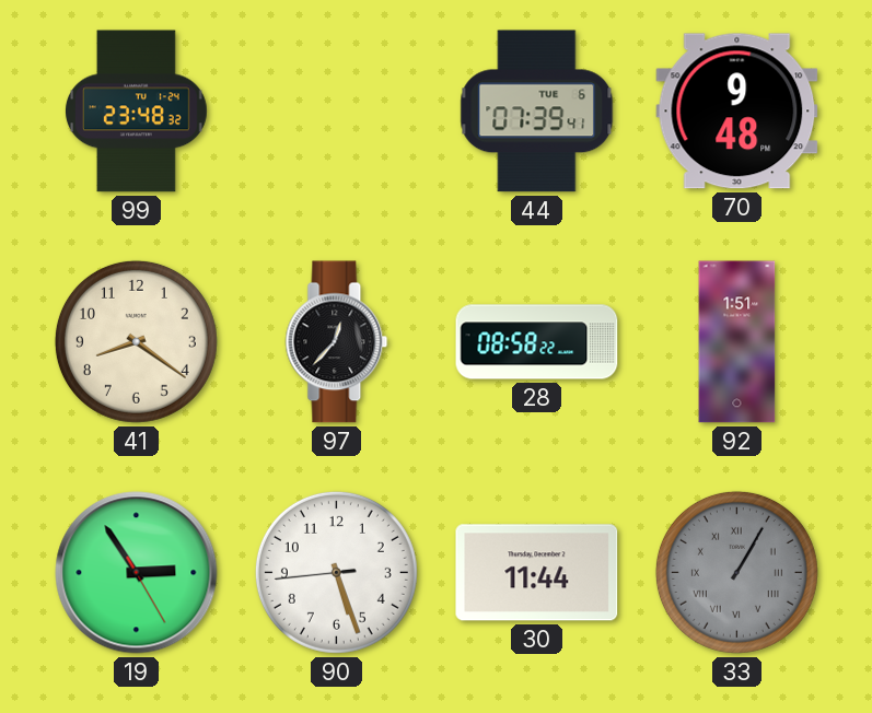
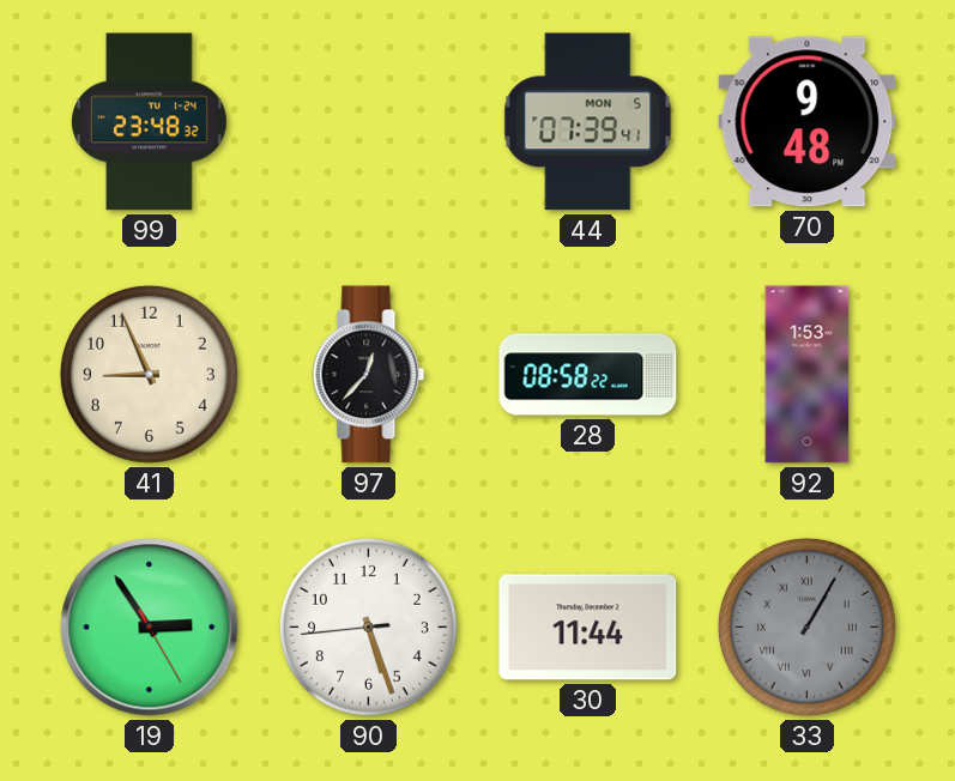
44 date: TUE 6 -> MON 5
41: 8:21 -> 8:56
92: 1:51 -> 1:53
